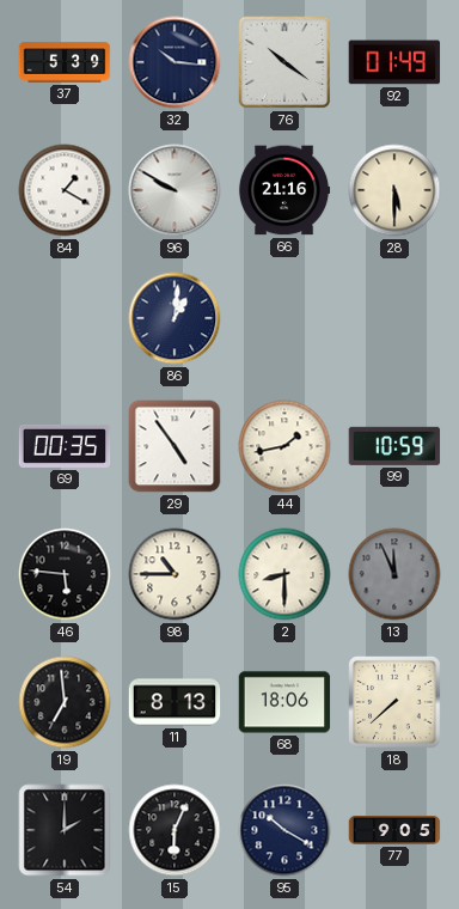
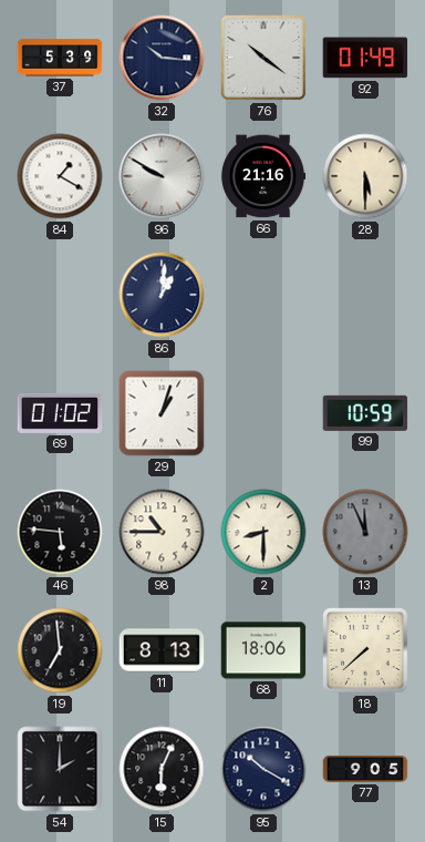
69: 00:35 -> 01:02
29: 4:54 -> 1:03
44: 1:43 -> none
